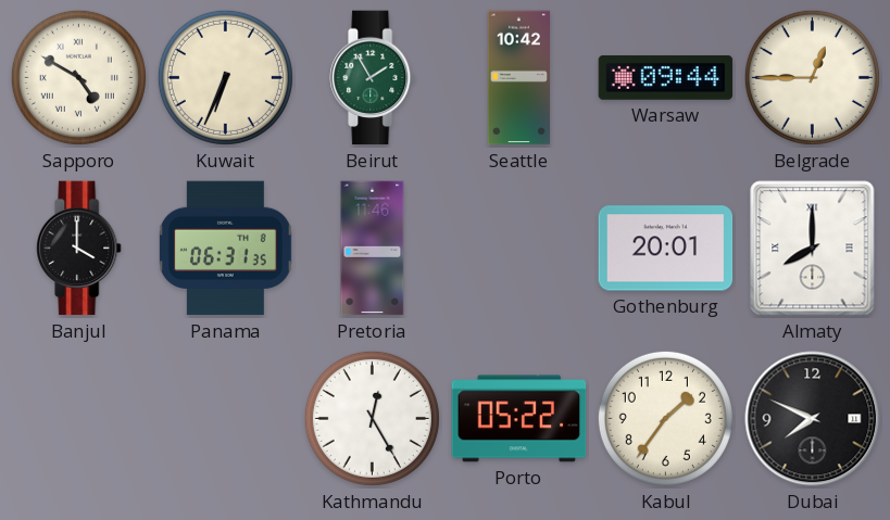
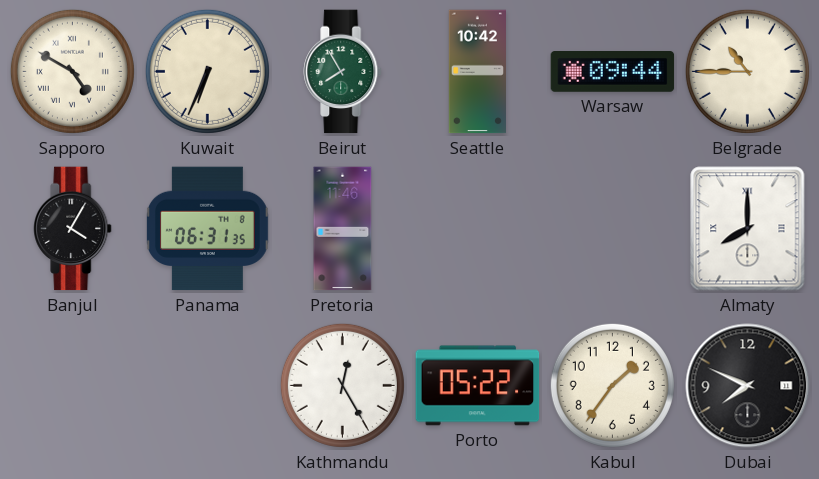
Beirut: 1:55 -> 7:55
Belgrade: 12:45 -> 10:45
Banjul: 4:00 -> 4:05
Gothenburg: 20:01 -> none
